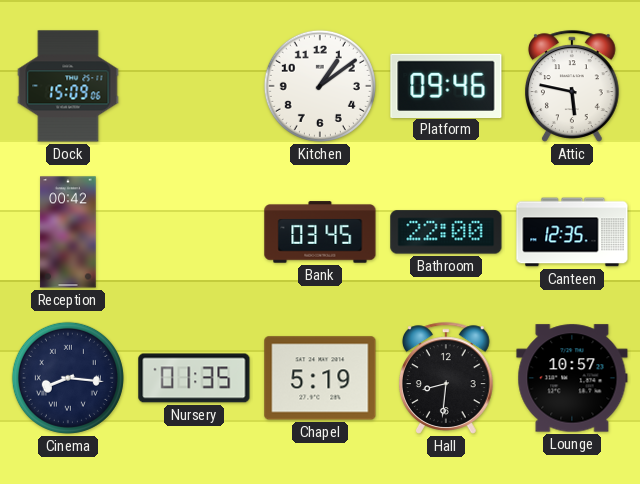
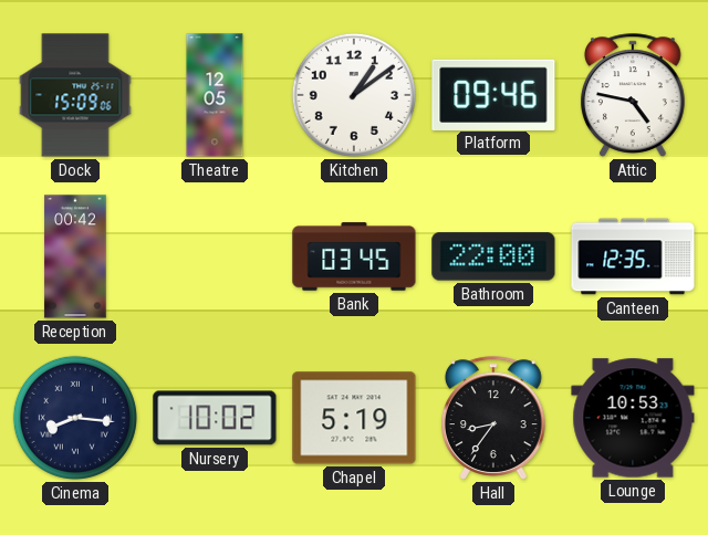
Theatre: none -> 12:05
Attic: 5:47 -> 4:47
Nursery: 01:35 -> 10:02
Hall: 8:31 -> 8:36
Lounge: 10:57 -> 10:53
